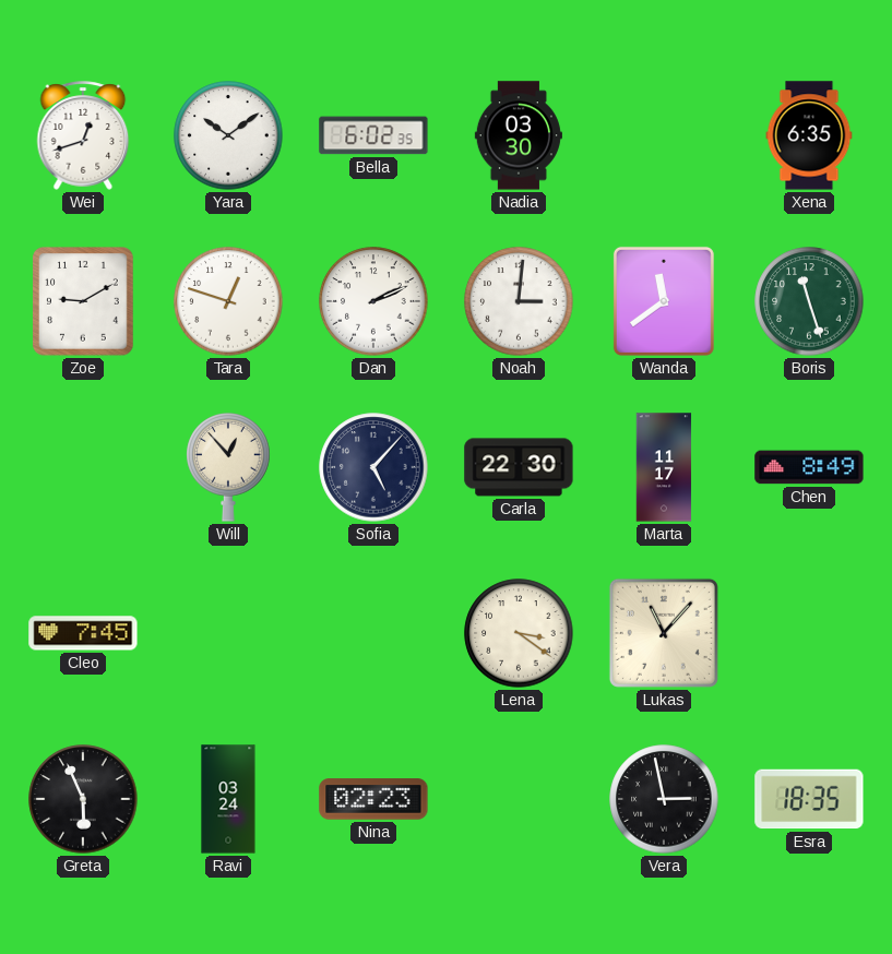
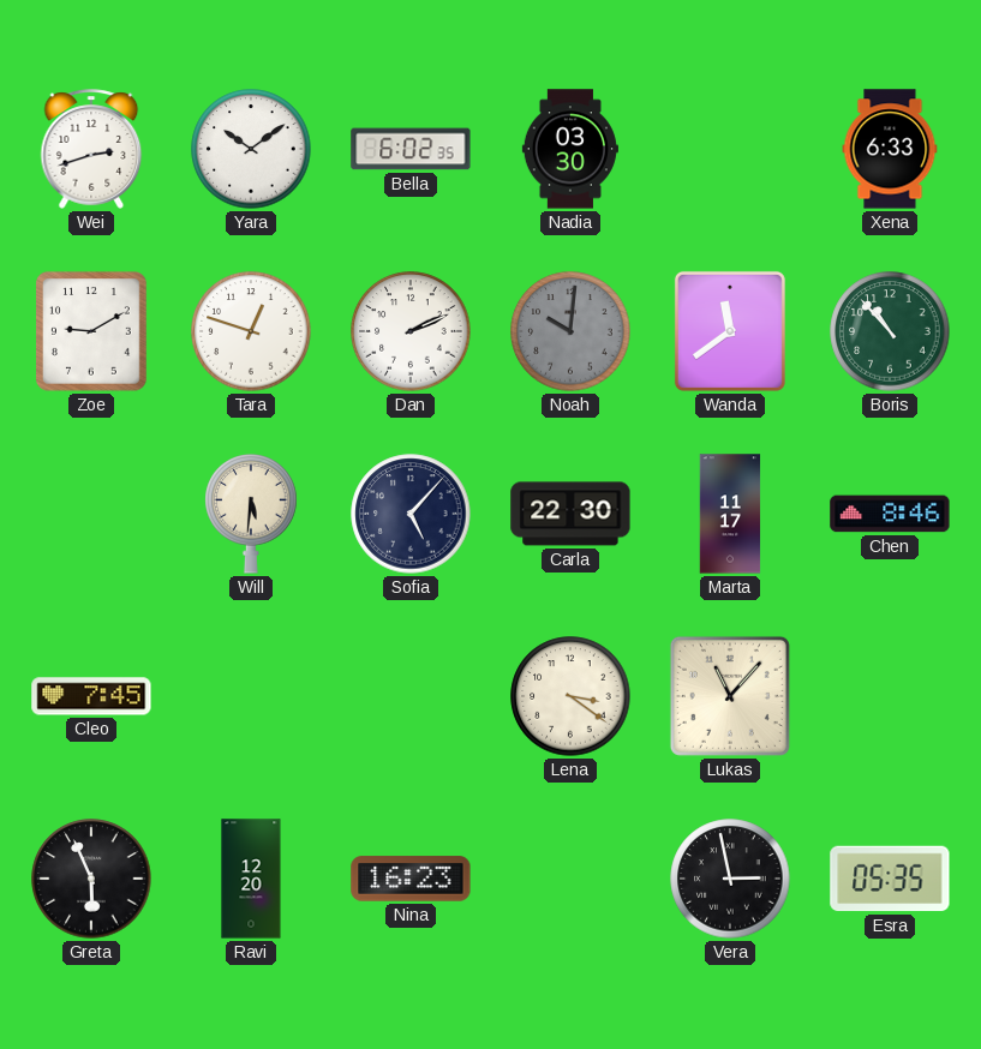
Wei: 12:42 -> 2:42
Xena: 6:35 -> 6:33
Noah: 3:01 -> 10:01
Noah dial: white -> grey
Boris: 11:27 -> 10:53
Will: 12:53 -> 5:31
Chen: 8:49 -> 8:46
Ravi: 03:24 -> 12:20
Nina: 02:23 -> 16:23
Esra: 18:35 -> 05:35
